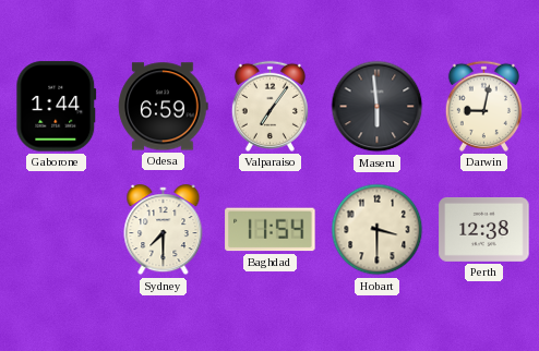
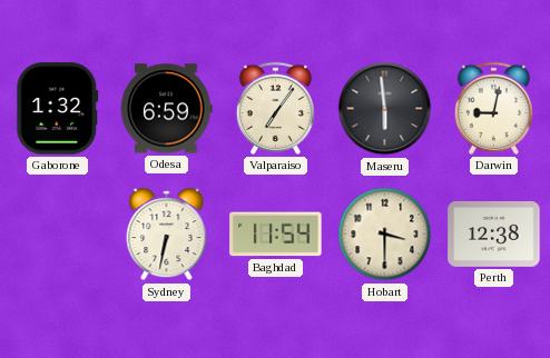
Gaborone: 1:44 -> 1:32
Sydney: 7:30 -> 6:32
